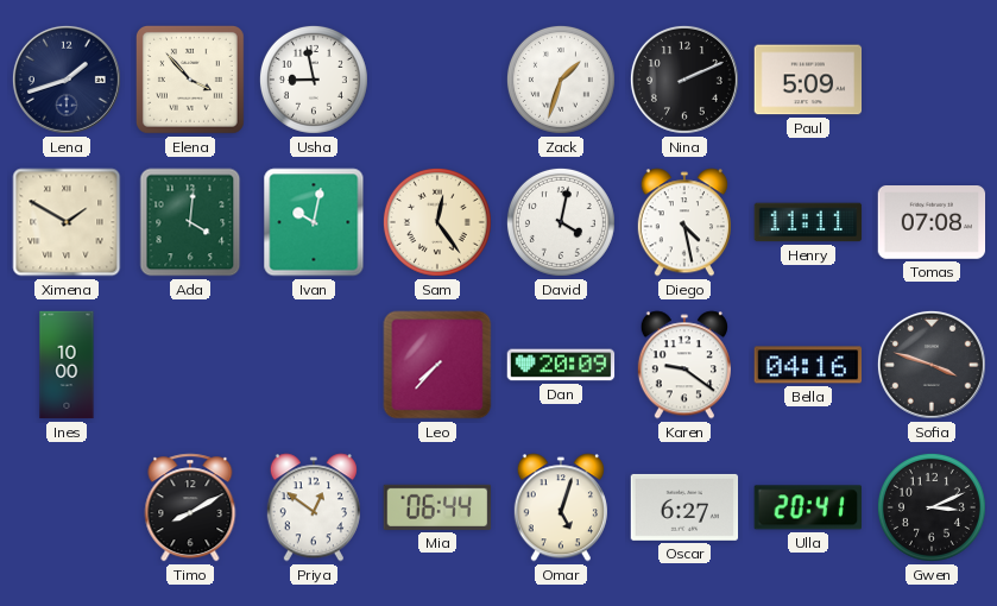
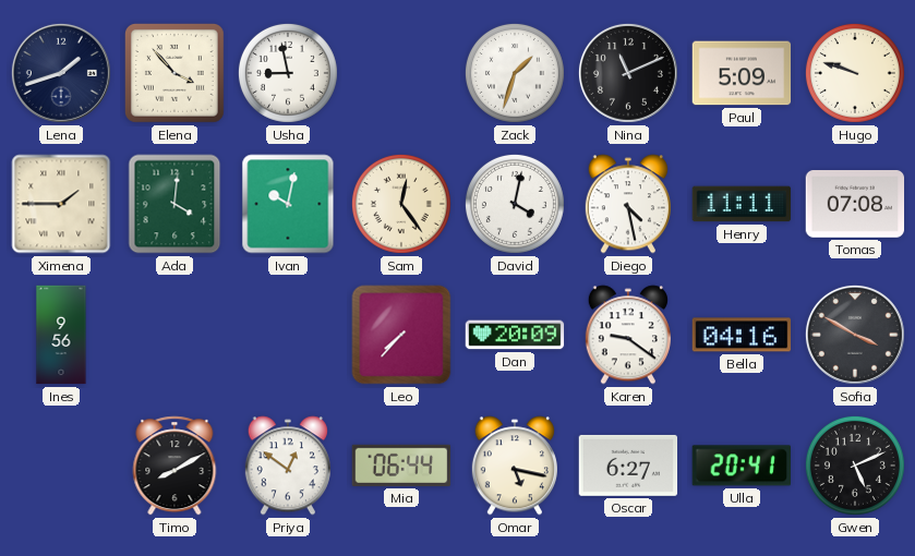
Nina: 2:11 -> 11:11
Hugo: none -> 9:48
Ximena: 1:50 -> 1:45
Ines: 10:00 -> 9:56
Sofia: 3:48 -> 3:50
Omar: 5:03 -> 5:17
Gwen: 3:11 -> 5:11
